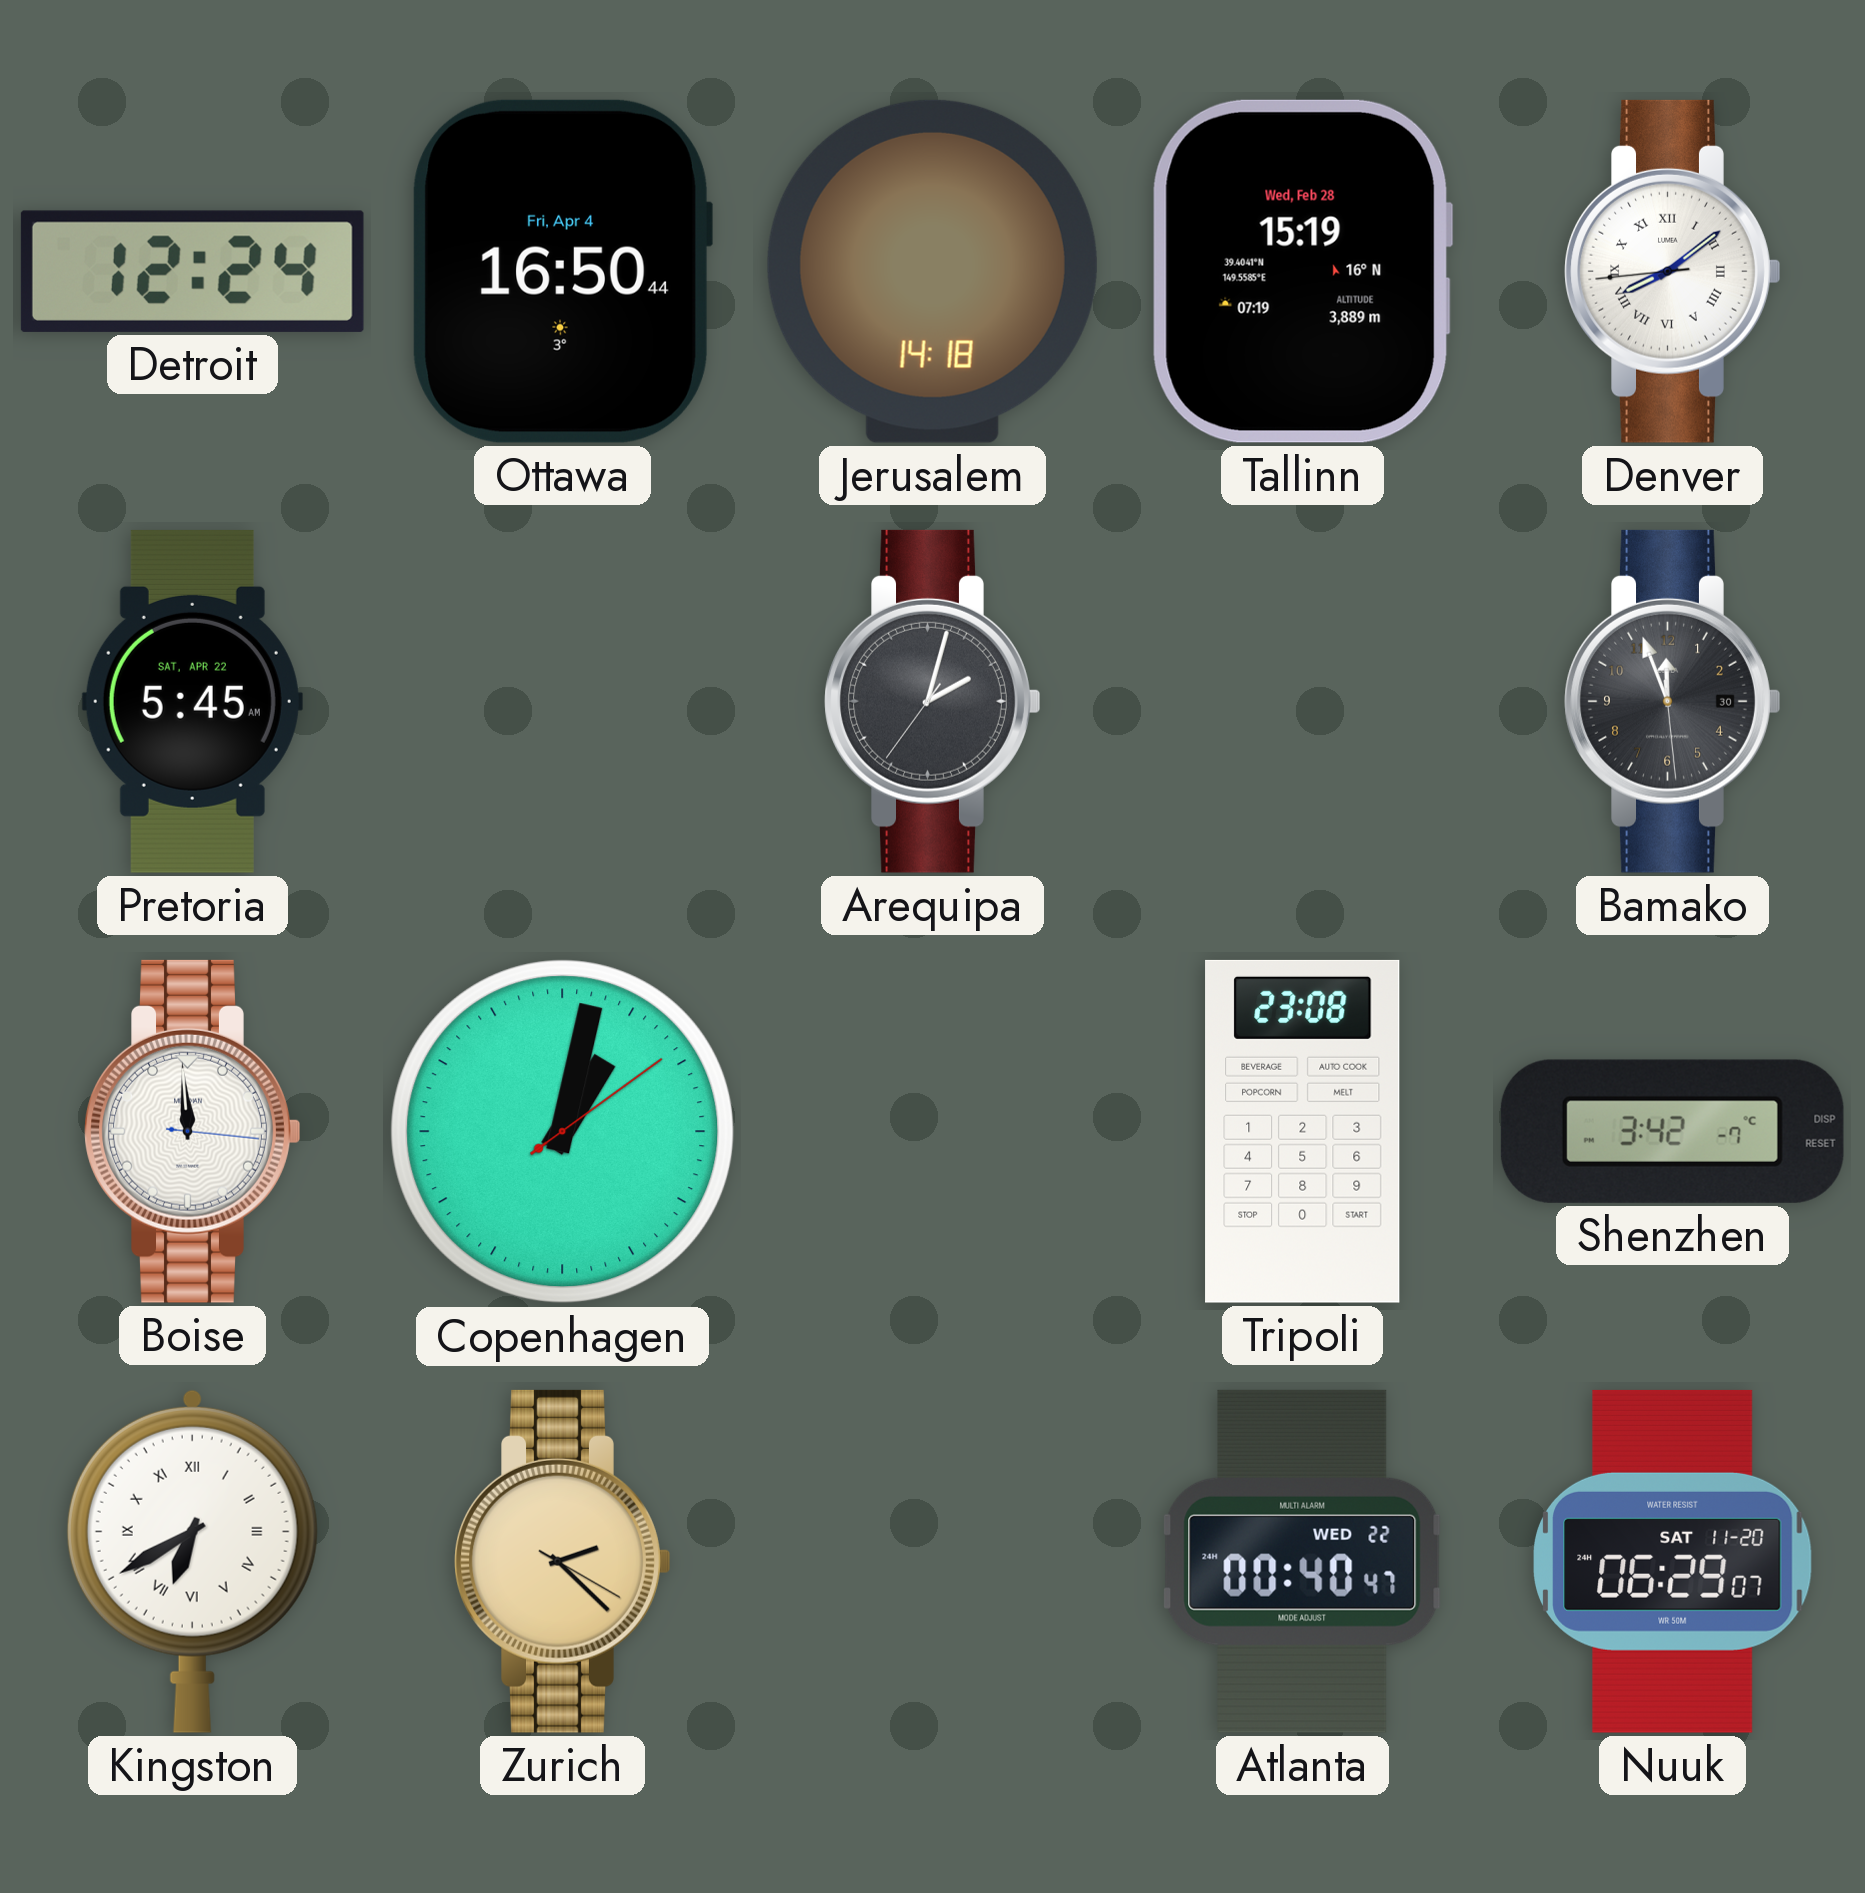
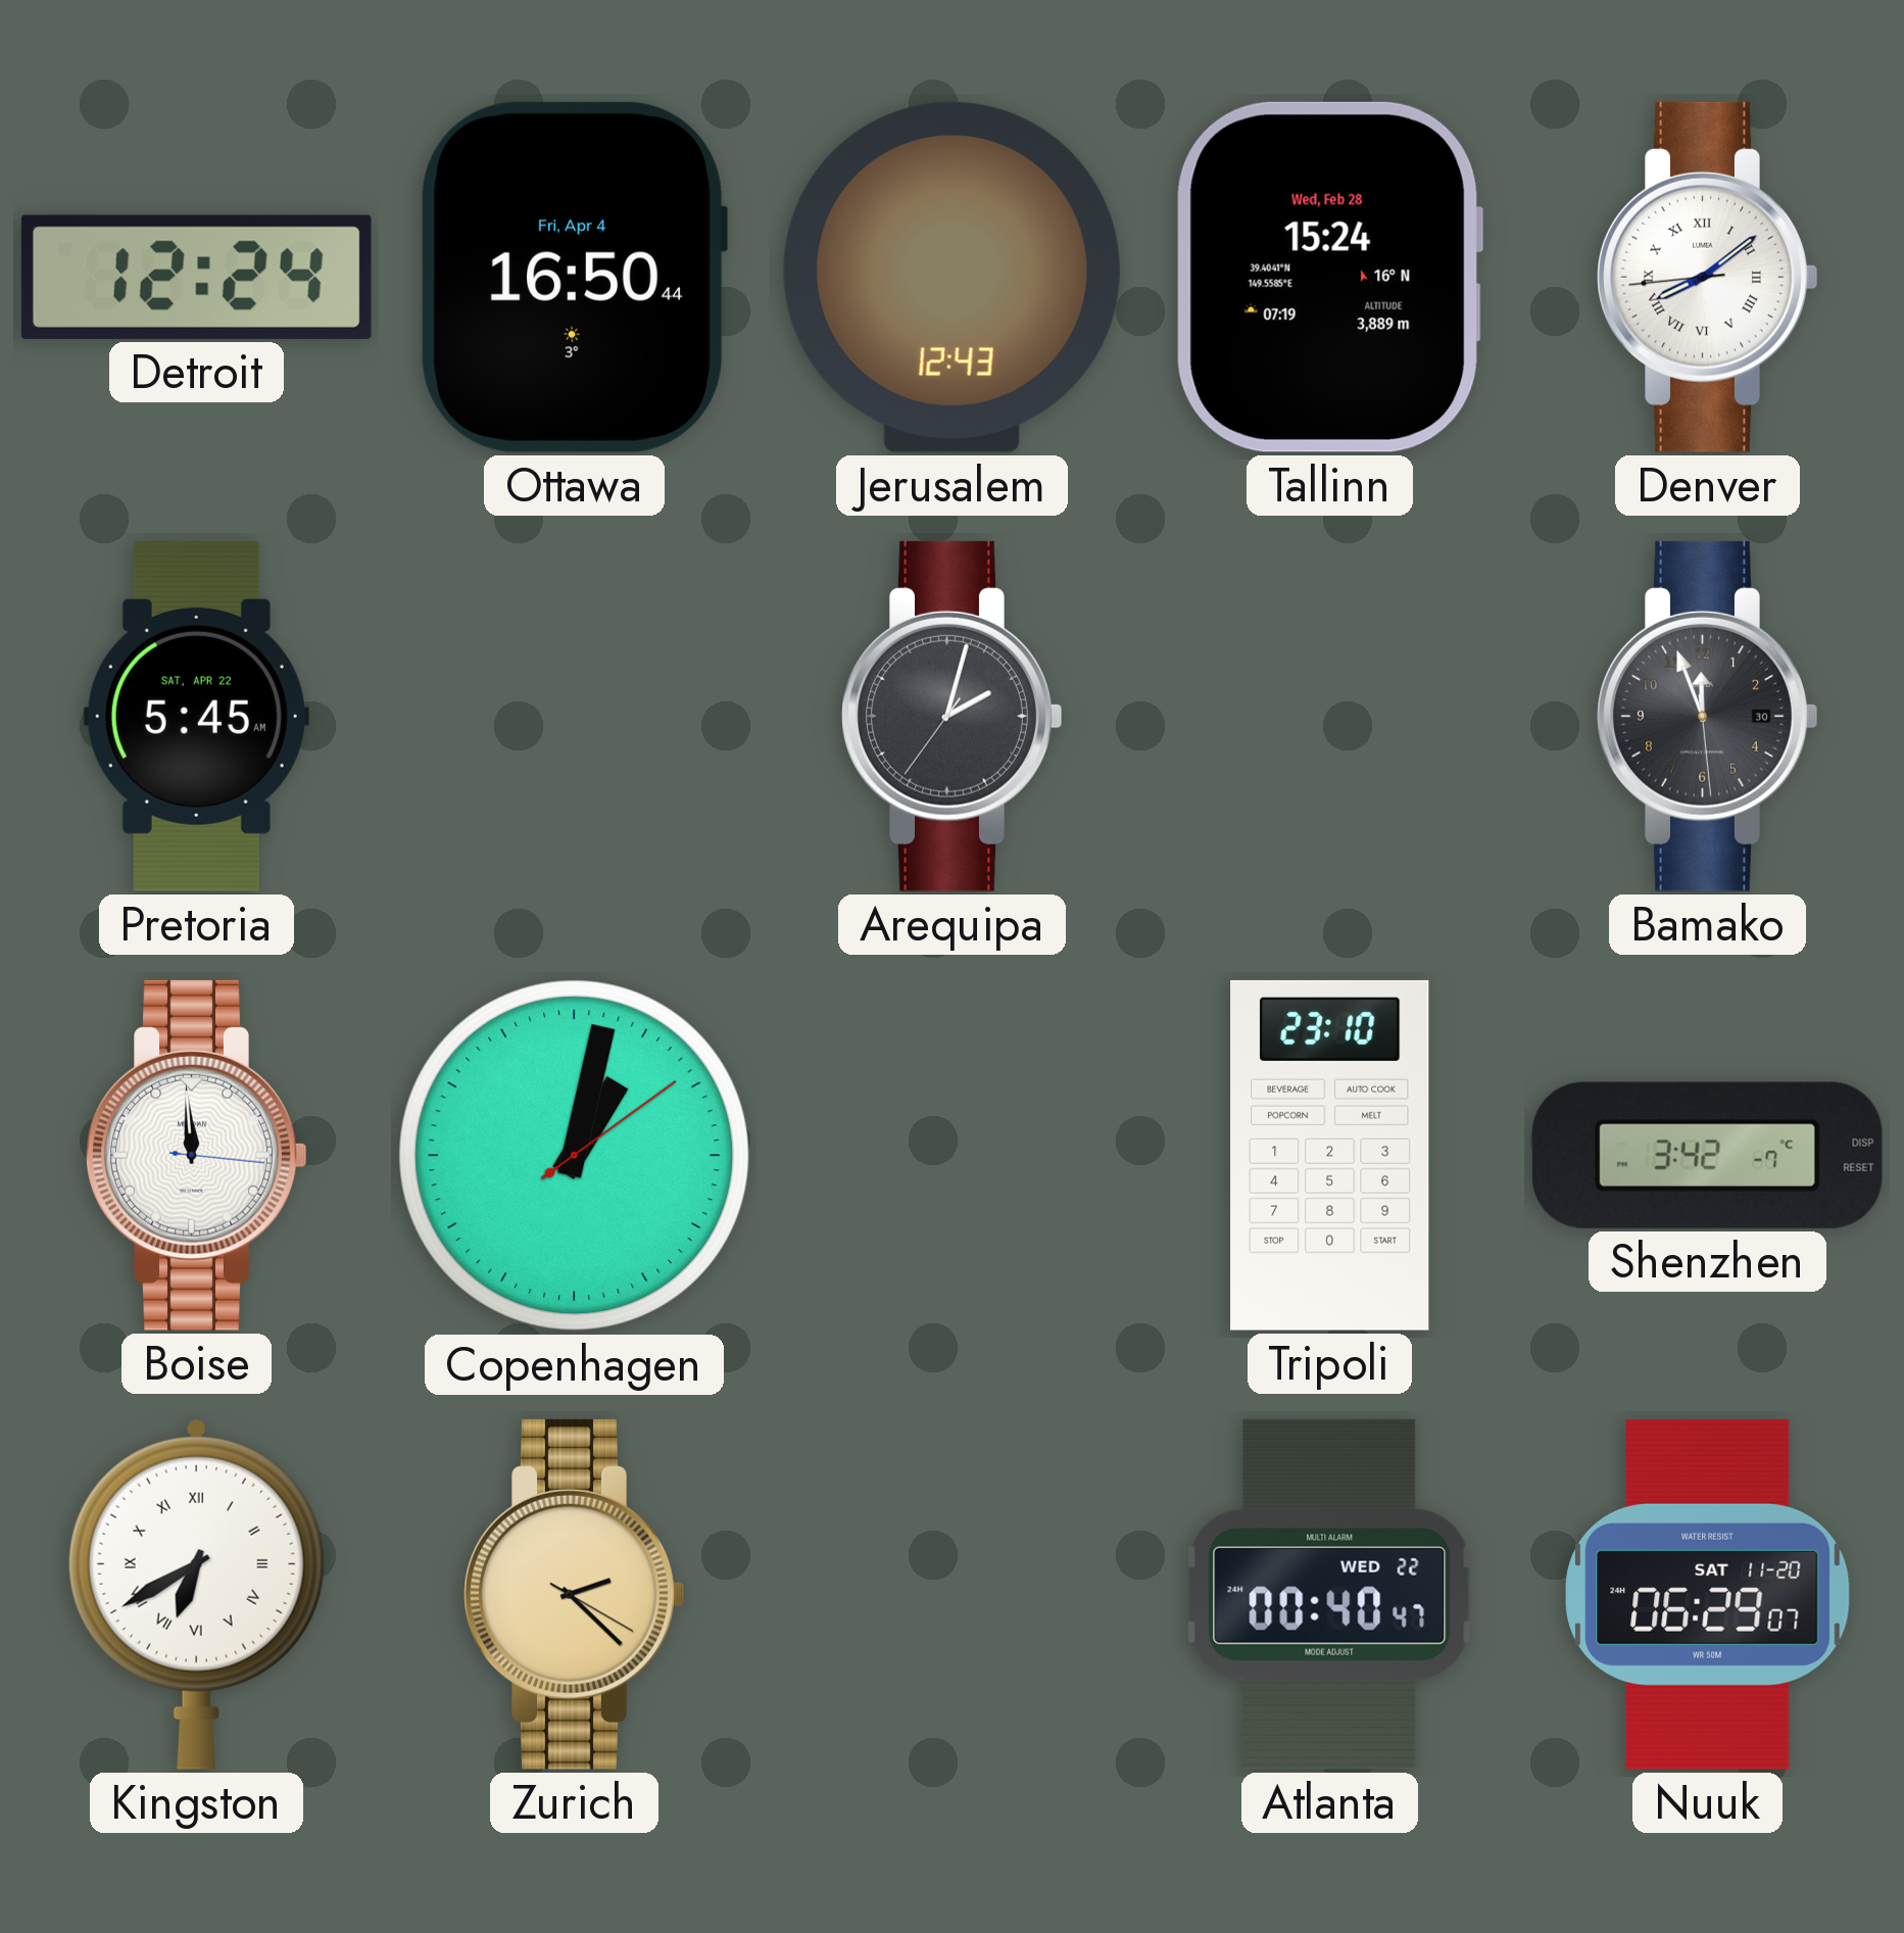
Jerusalem: 14:18 -> 12:43
Tallinn: 15:19 -> 15:24
Tripoli: 23:08 -> 23:10
